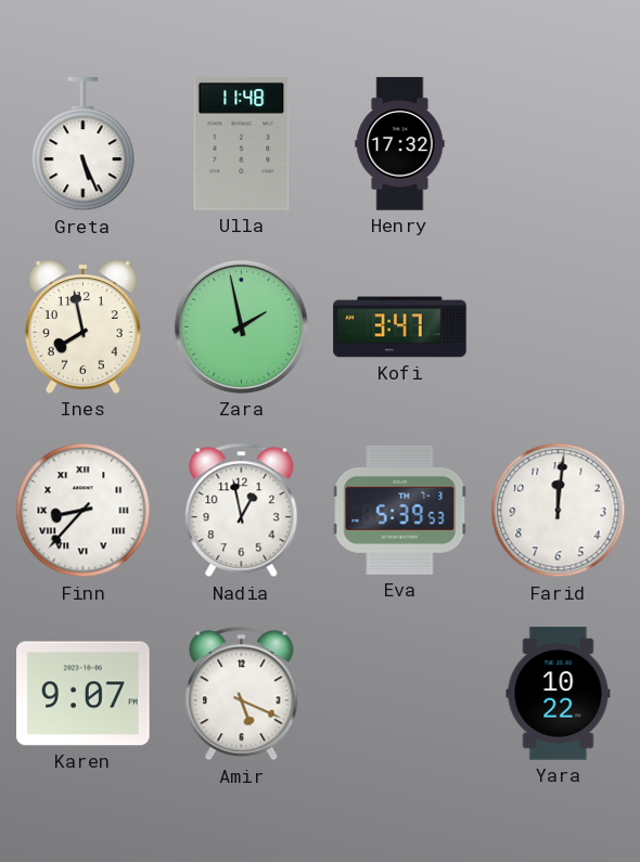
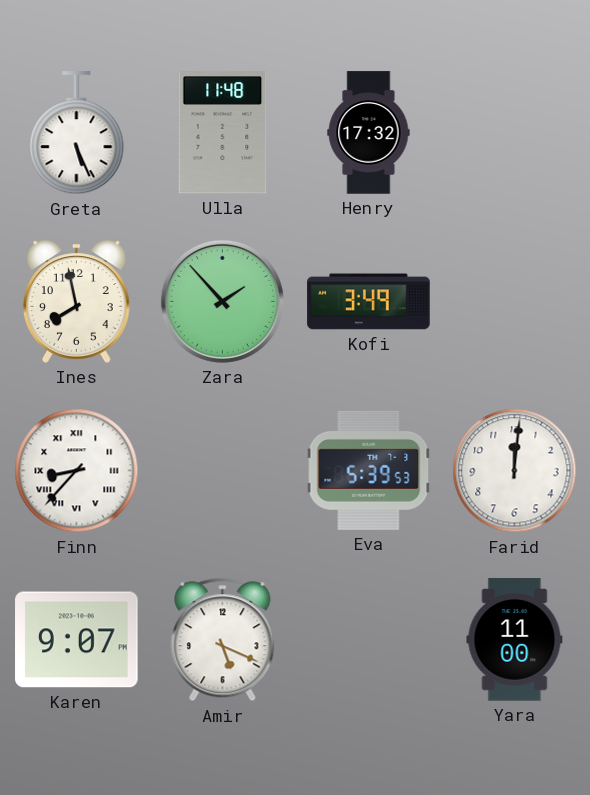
Zara: 1:58 -> 1:53
Kofi: 3:47 -> 3:49
Nadia: 12:58 -> none
Yara: 10:22 -> 11:00
